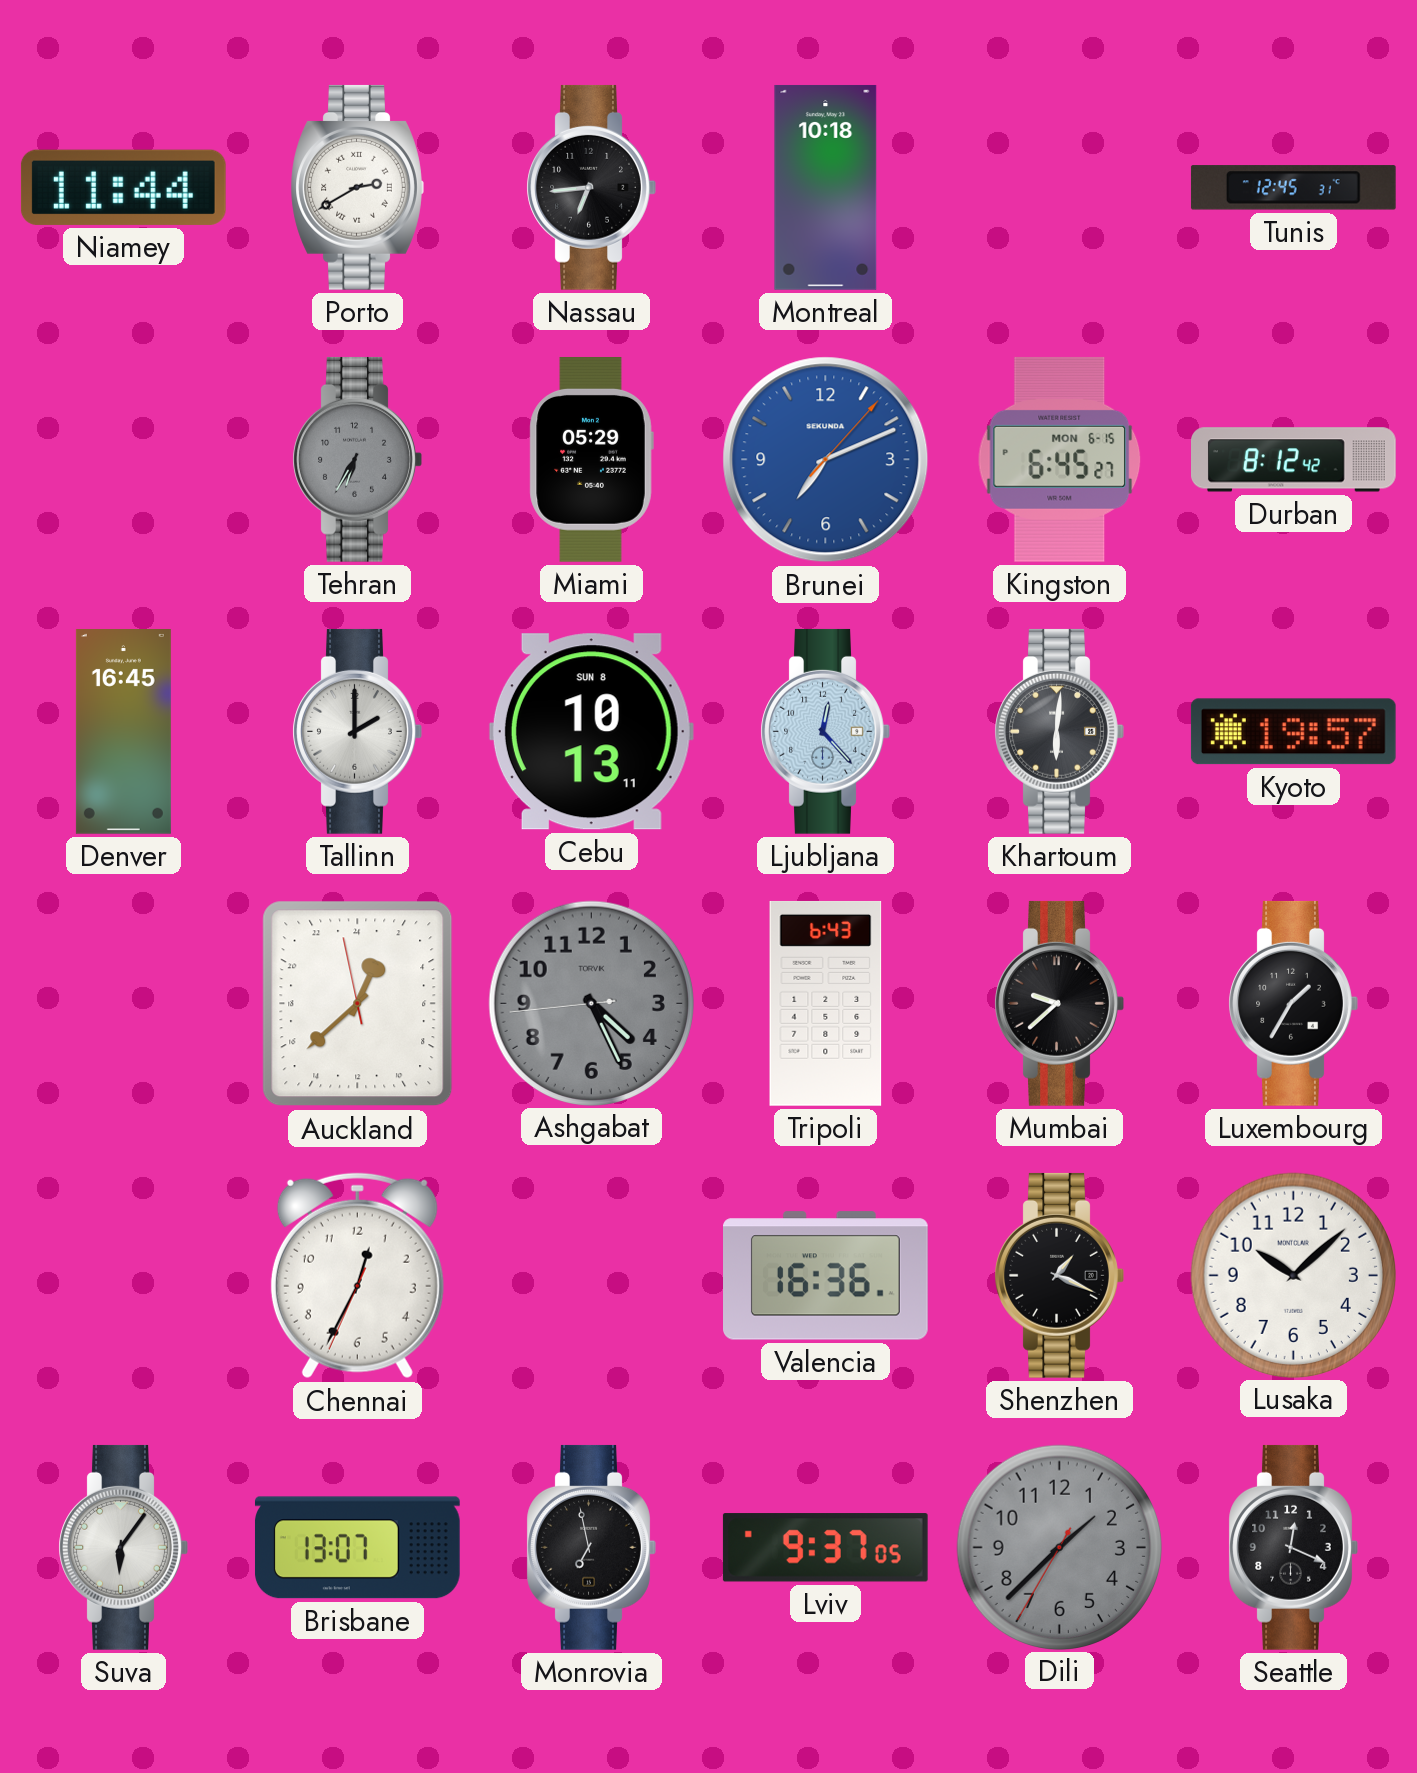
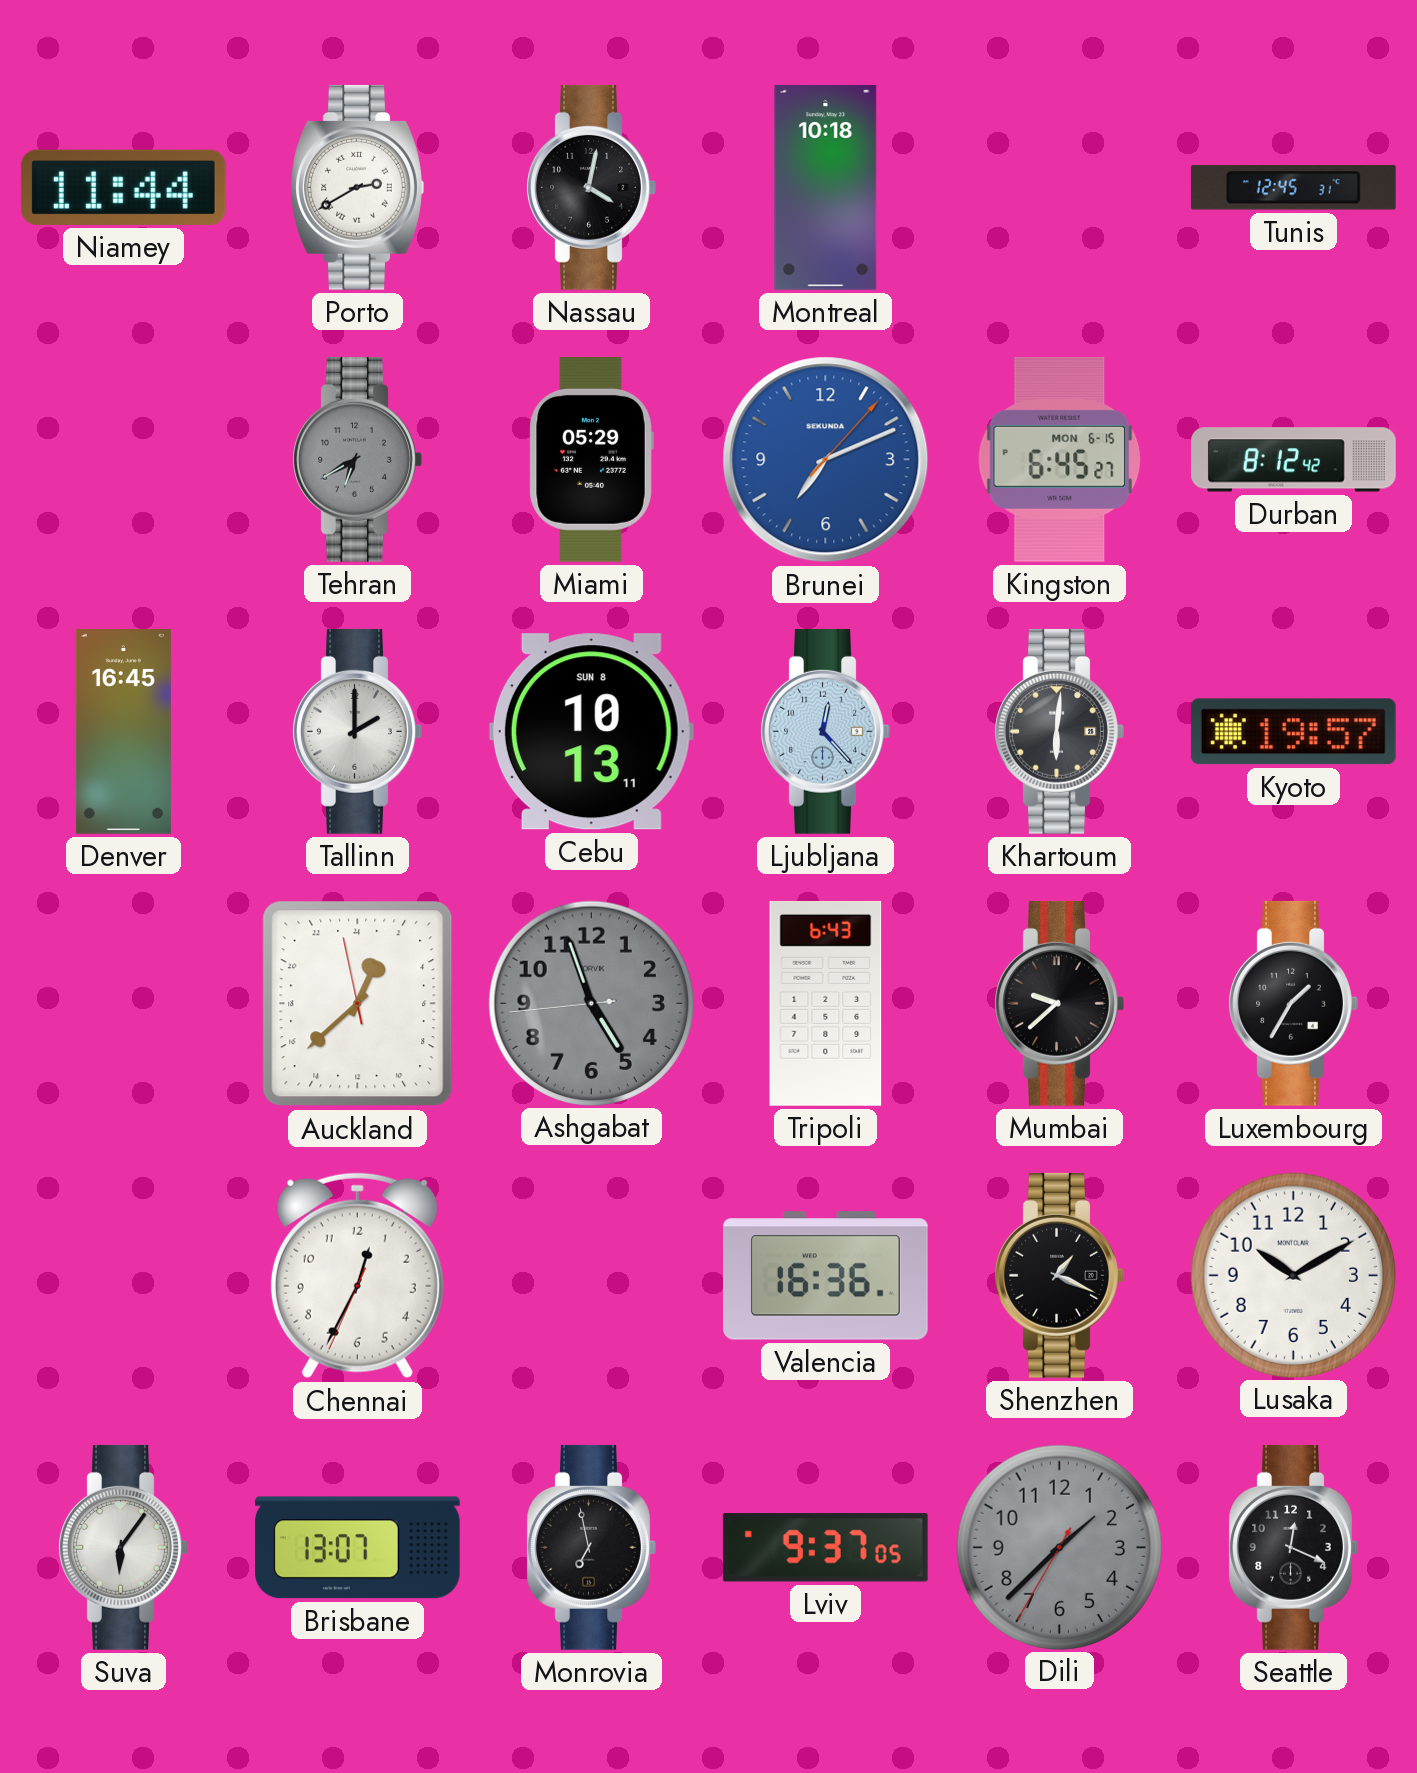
Nassau: 6:44 -> 4:02
Tehran: 6:35 -> 6:40
Ashgabat: 4:25 -> 4:56
Lusaka: 10:08 -> 10:10
